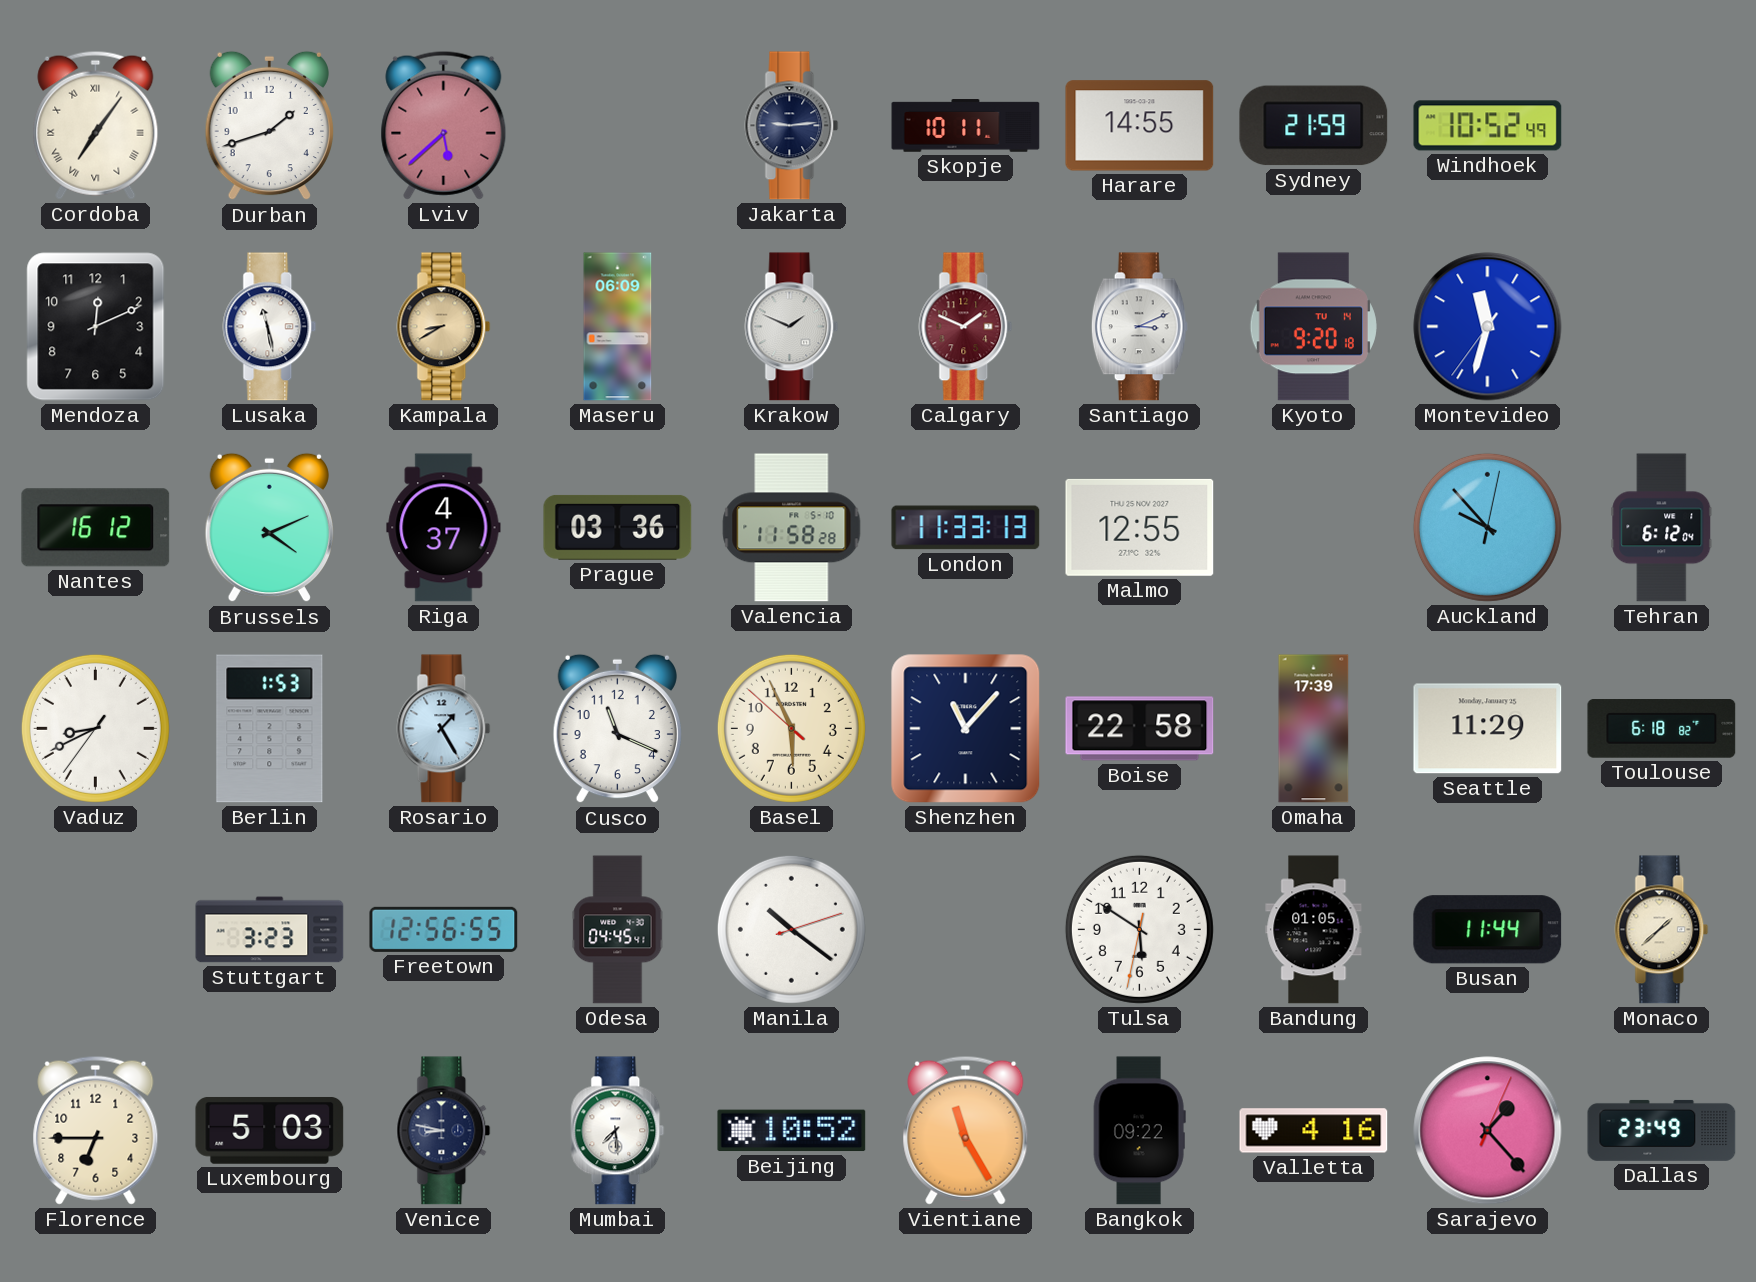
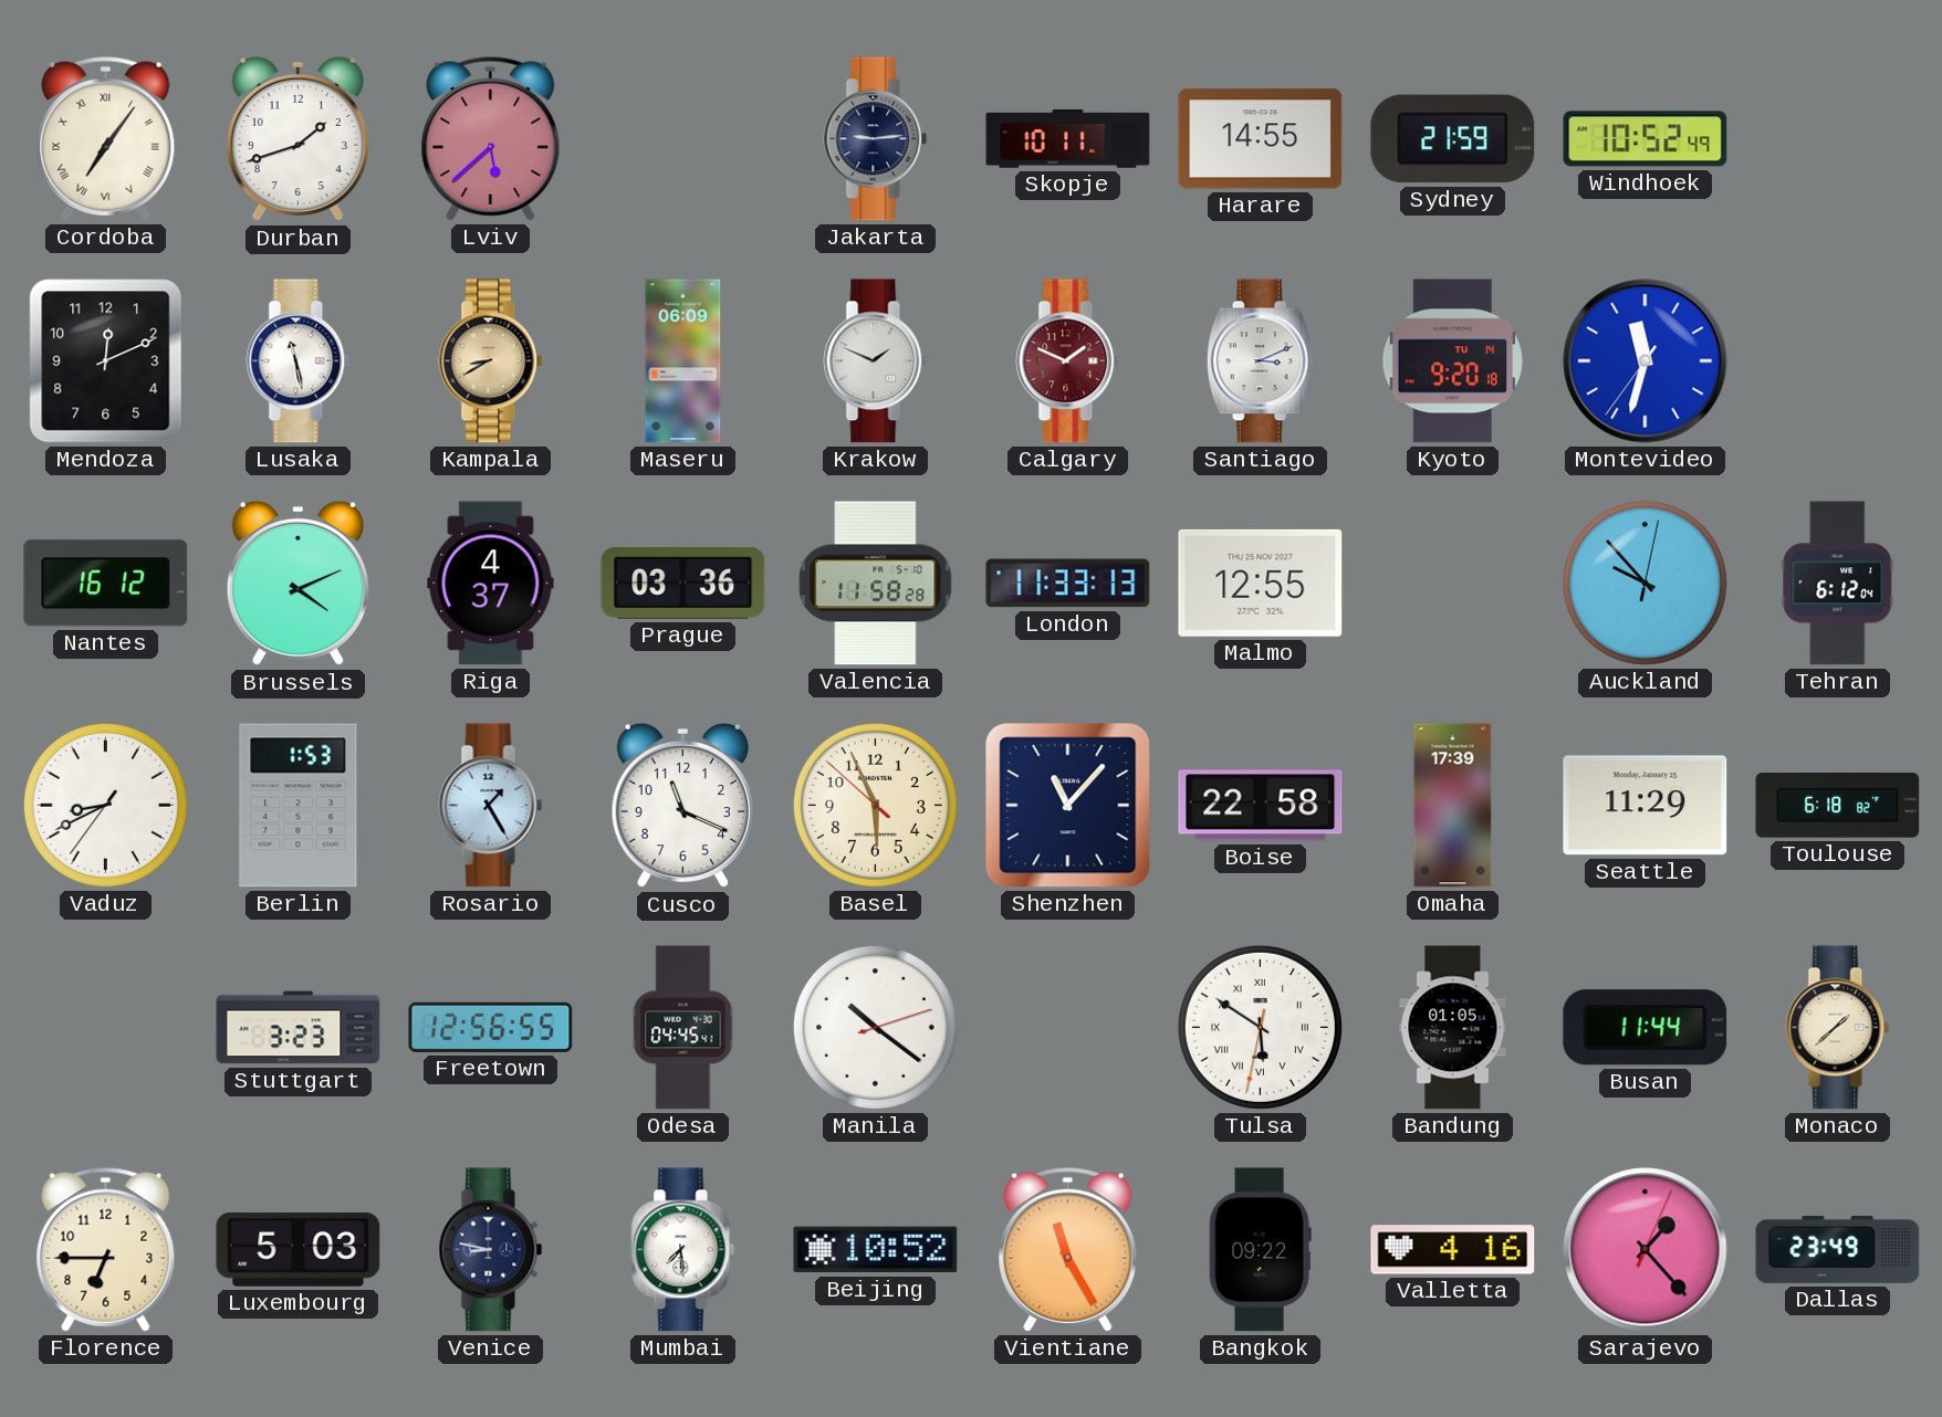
Tulsa numerals: Arabic -> Roman
